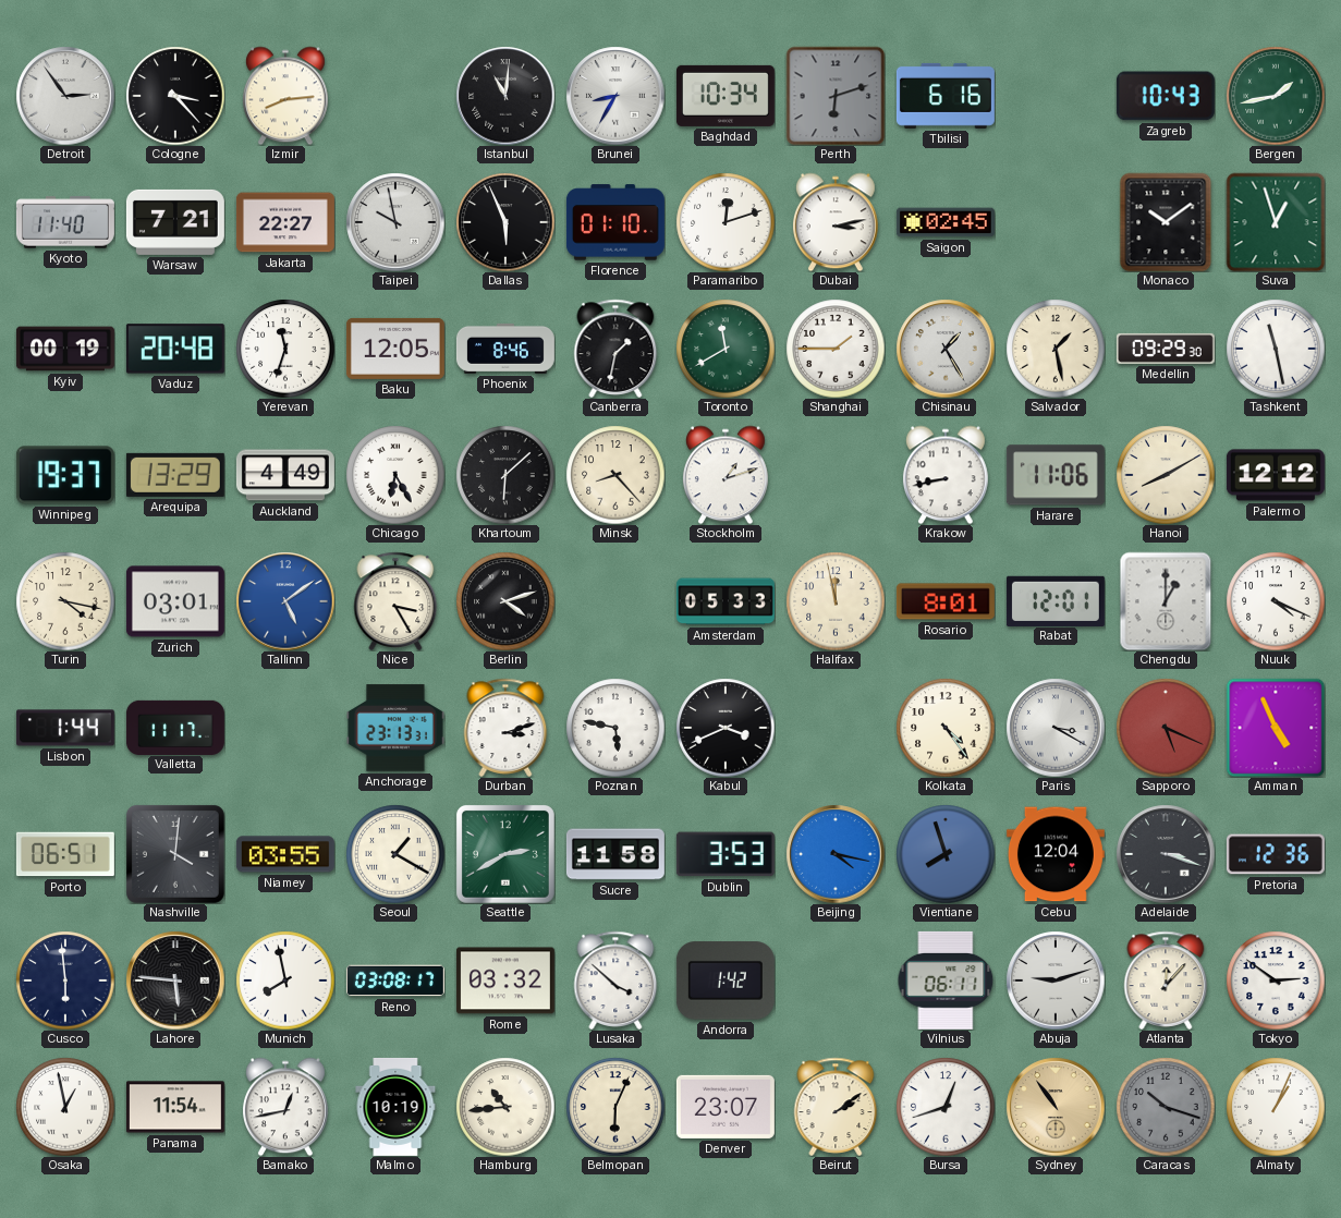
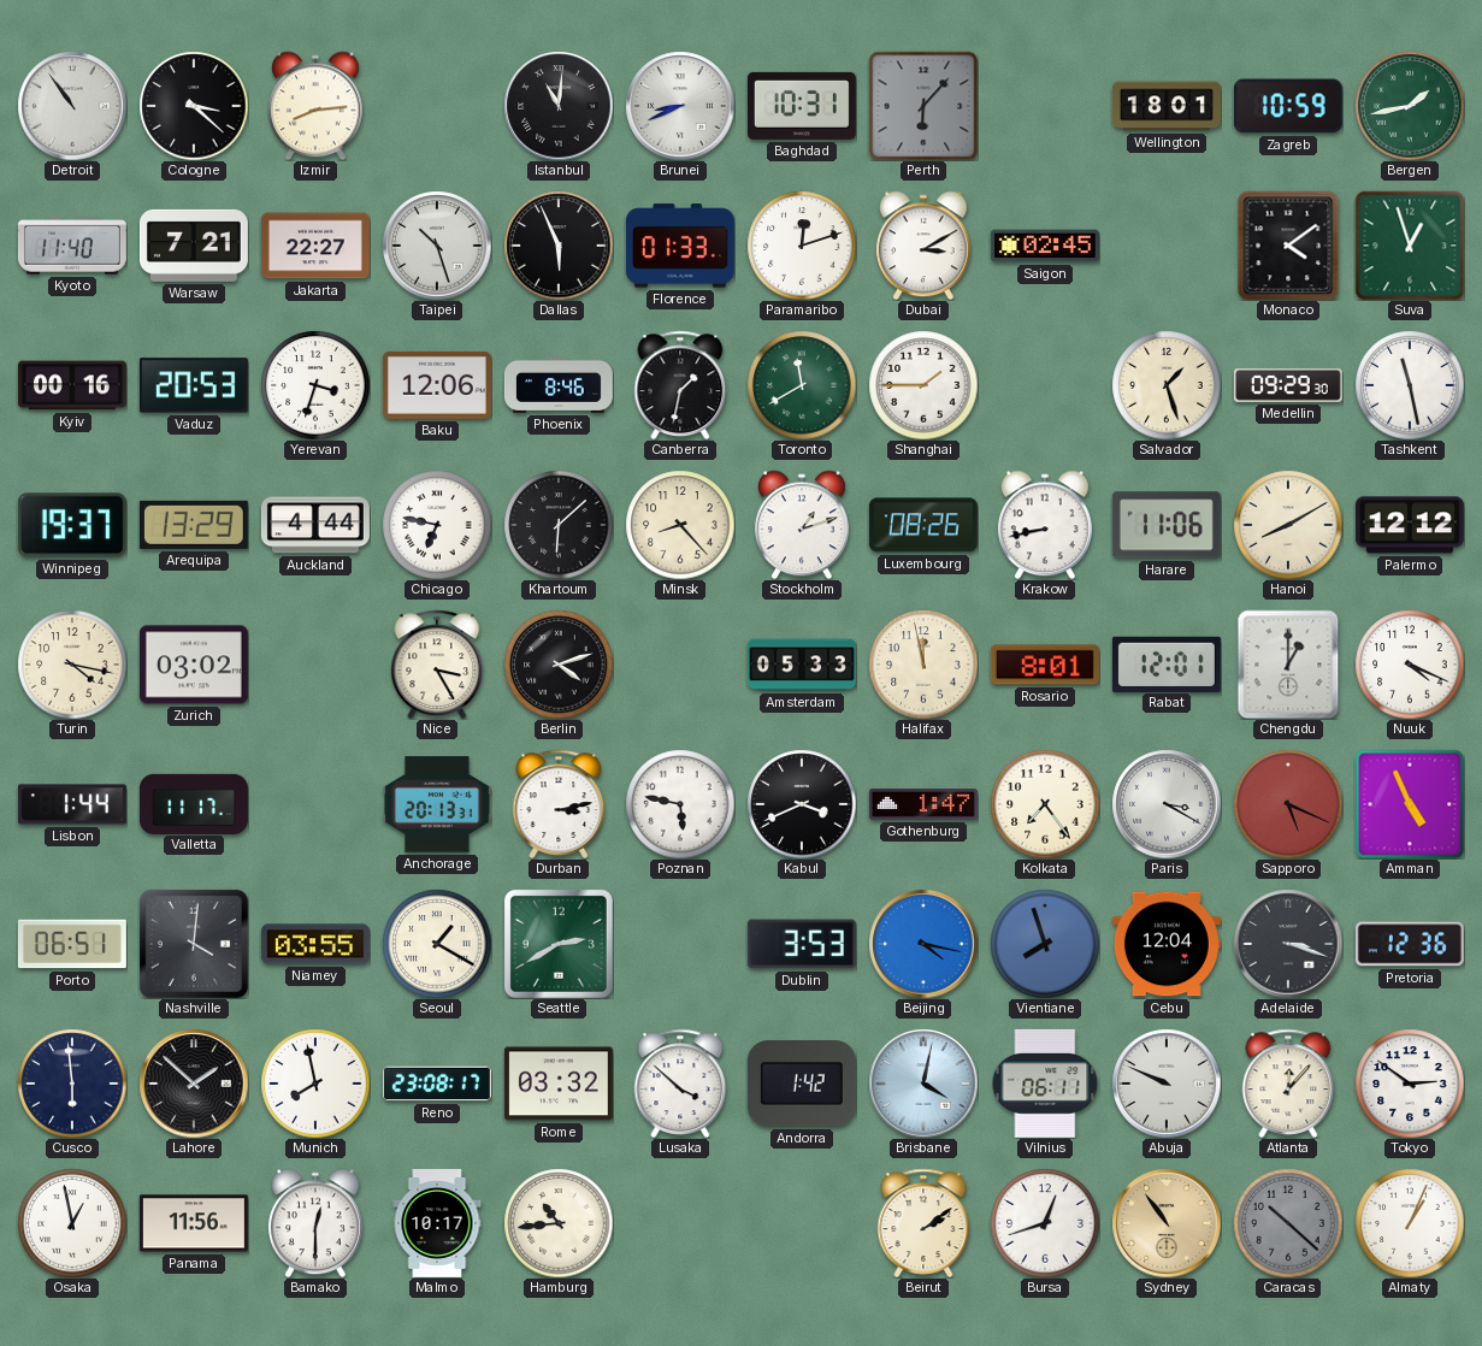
Detroit: 2:54 -> 10:54
Cologne: 3:23 -> 3:22
Brunei: 8:35 -> 8:41
Baghdad: 10:34 -> 10:31
Perth: 6:12 -> 6:07
Tbilisi: 6:16 -> none
Wellington: none -> 18:01
Zagreb: 10:43 -> 10:59
Taipei: 9:58 -> 10:27
Florence: 01:10 -> 01:33
Dubai: 3:13 -> 3:10
Monaco: 10:09 -> 4:09
Kyiv: 00:19 -> 00:16
Vaduz: 20:48 -> 20:53
Yerevan: 11:33 -> 3:33
Baku: 12:05 -> 12:06
Chisinau: 1:25 -> none
Salvador: 1:28 -> 1:27
Auckland: 4:49 -> 4:44
Chicago: 6:25 -> 6:47
Luxembourg: none -> 08:26
Zurich: 03:01 -> 03:02
Tallinn: 5:09 -> none
Anchorage: 23:13 -> 20:13
Durban: 3:12 -> 3:13
Gothenburg: none -> 1:47
Kolkata: 4:24 -> 7:24
Sucre: 11:58 -> none
Lahore: 5:46 -> 1:52
Reno: 03:08 -> 23:08
Brisbane: none -> 4:02
Abuja: 9:12 -> 9:49
Panama: 11:54 -> 11:56
Bamako: 12:43 -> 12:30
Malmo: 10:19 -> 10:17
Belmopan: 6:04 -> none
Denver: 23:07 -> none
Caracas: 10:18 -> 10:22
